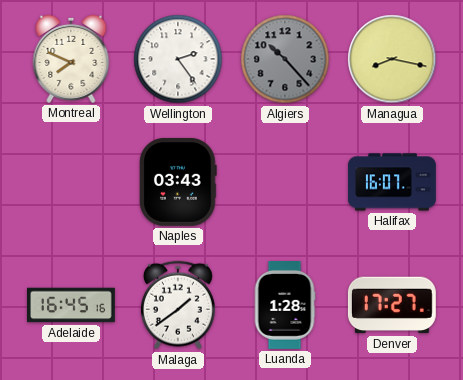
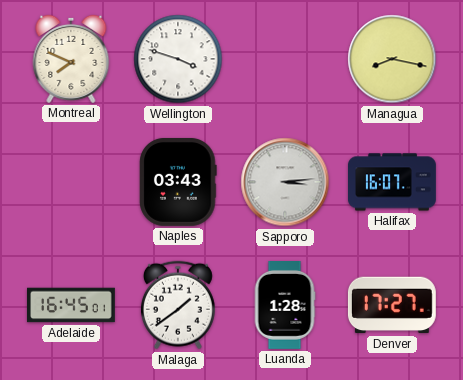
Wellington: 2:24 -> 3:48
Algiers: 10:23 -> none
Sapporo: none -> 3:14
Adelaide: 16:45:16 -> 16:45:01
